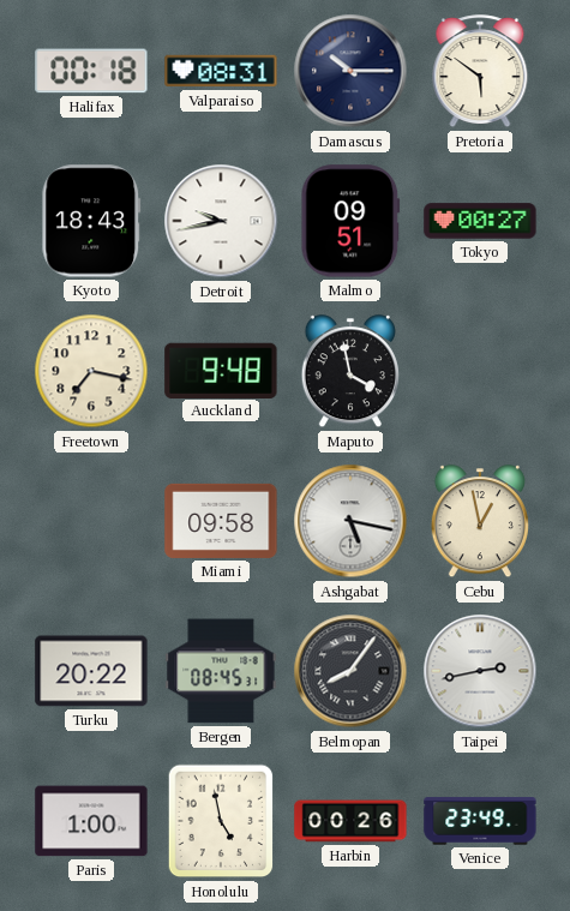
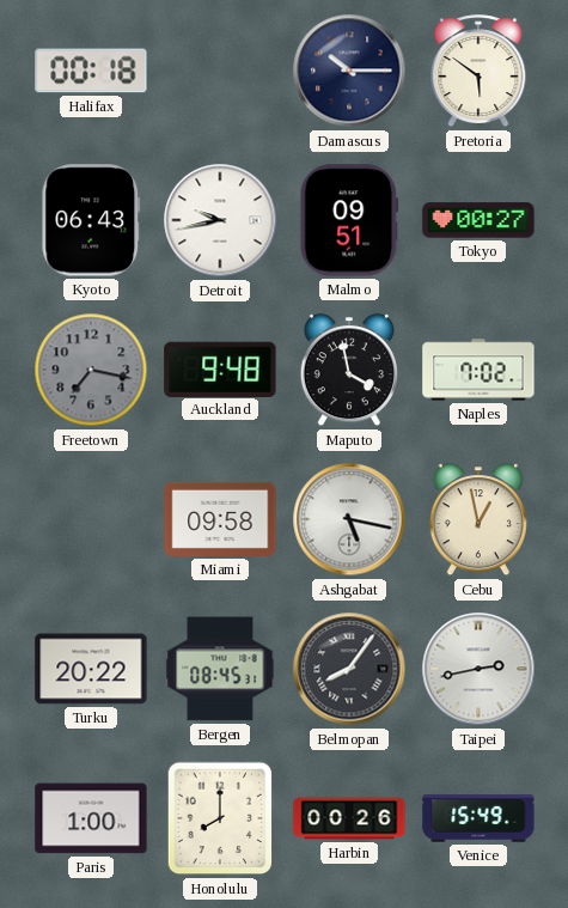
Valparaiso: 08:31 -> none
Kyoto: 18:43 -> 06:43
Freetown dial: cream -> grey
Naples: none -> 7:02
Honolulu: 4:58 -> 8:00
Venice: 23:49 -> 15:49
